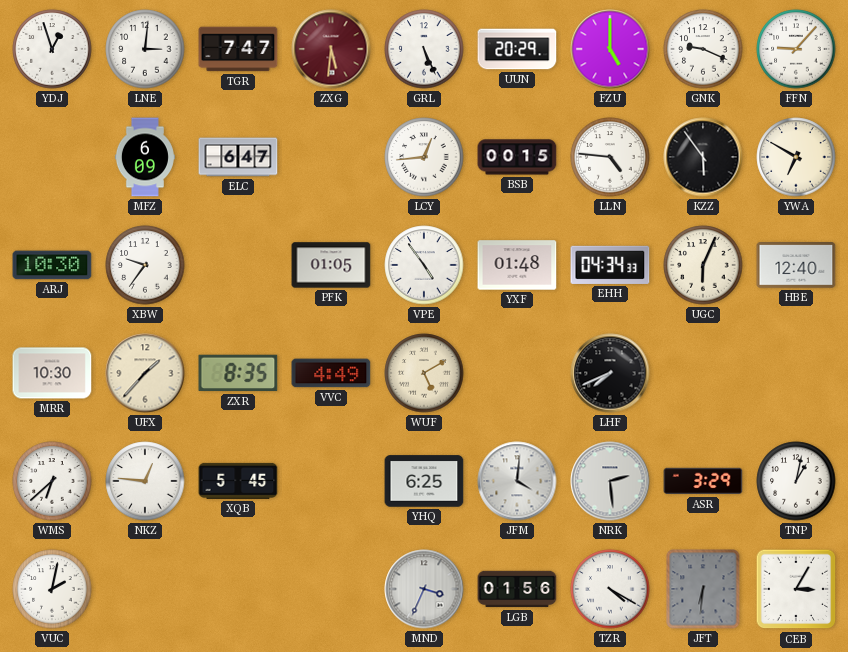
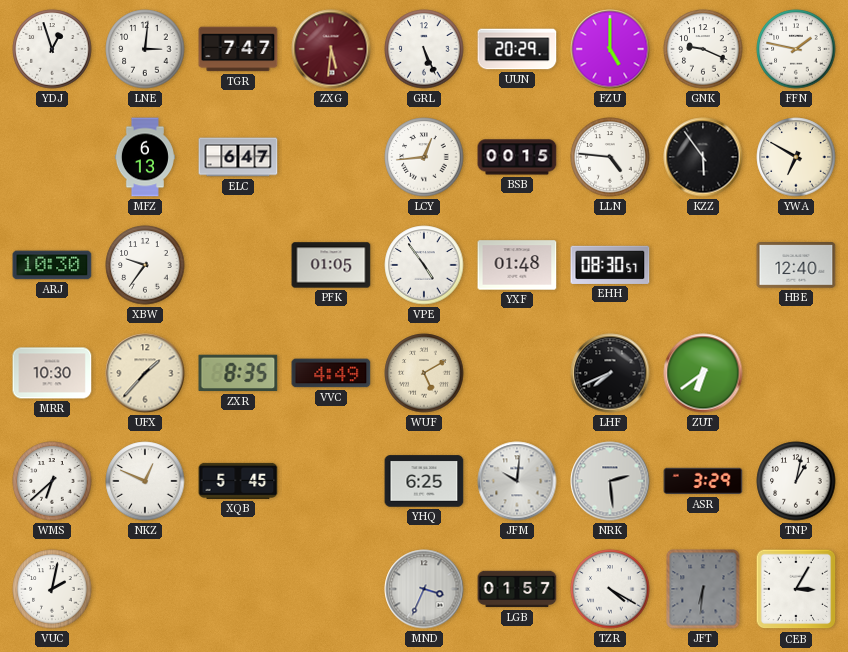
FFN: 9:07 -> 1:47
MFZ: 6:09 -> 6:13
EHH: 04:34 -> 08:30
UGC: 6:04 -> none
ZUT: none -> 6:39
NKZ: 12:46 -> 12:49
JFM: 4:01 -> 10:01
LGB: 01:56 -> 01:57
